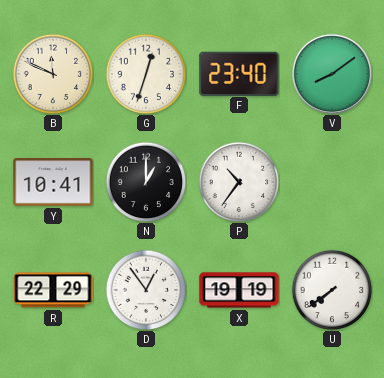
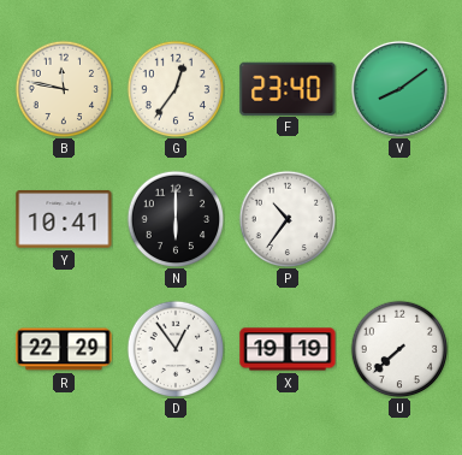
B: 11:49 -> 11:47
G: 12:33 -> 12:36
N: 1:00 -> 6:00
U: 7:39 -> 7:38
